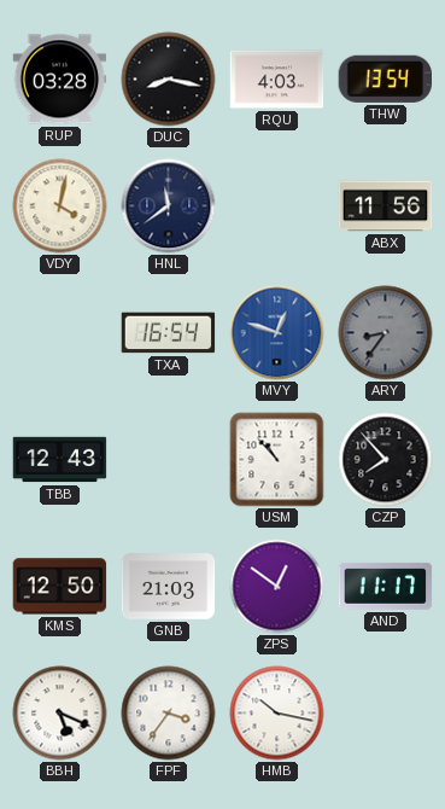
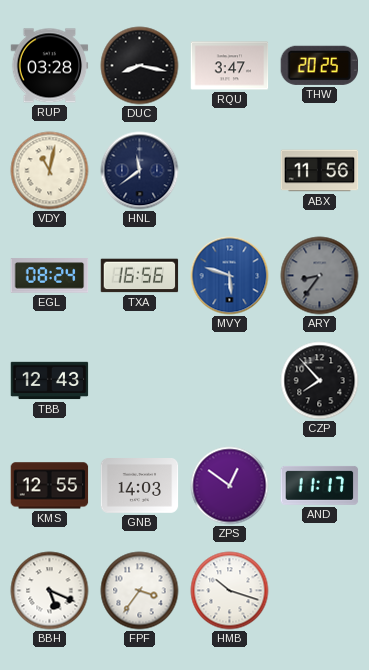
RQU: 4:03 -> 3:47
THW: 13:54 -> 20:25
VDY: 4:02 -> 11:02
EGL: none -> 08:24
TXA: 16:54 -> 16:56
MVY: 12:48 -> 5:48
USM: 10:53 -> none
KMS: 12:50 -> 12:55
GNB: 21:03 -> 14:03
HMB: 10:17 -> 10:18
